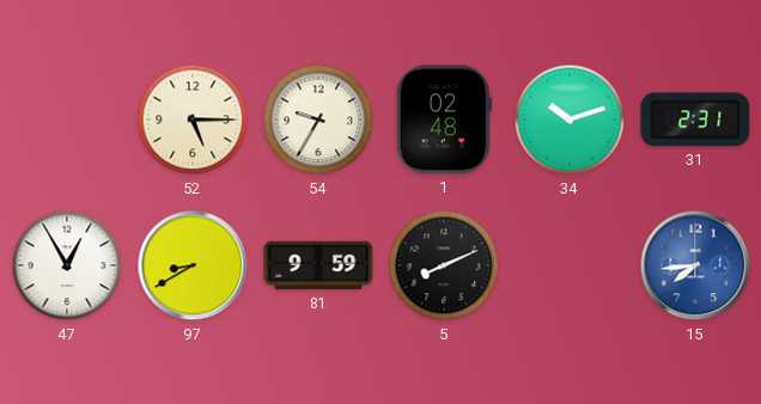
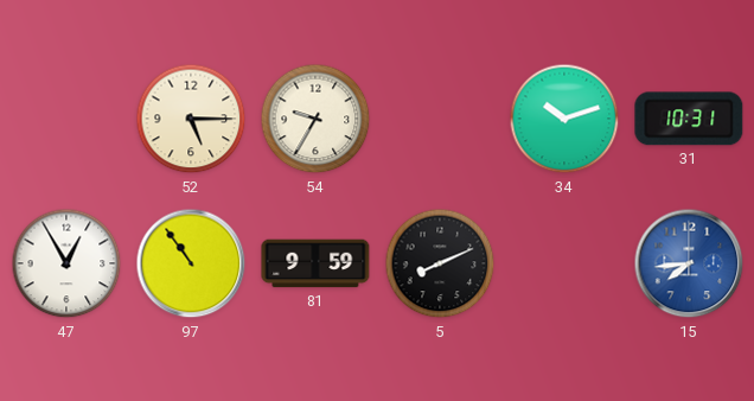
1: 02:48 -> none
31: 2:31 -> 10:31
97: 8:40 -> 10:54
